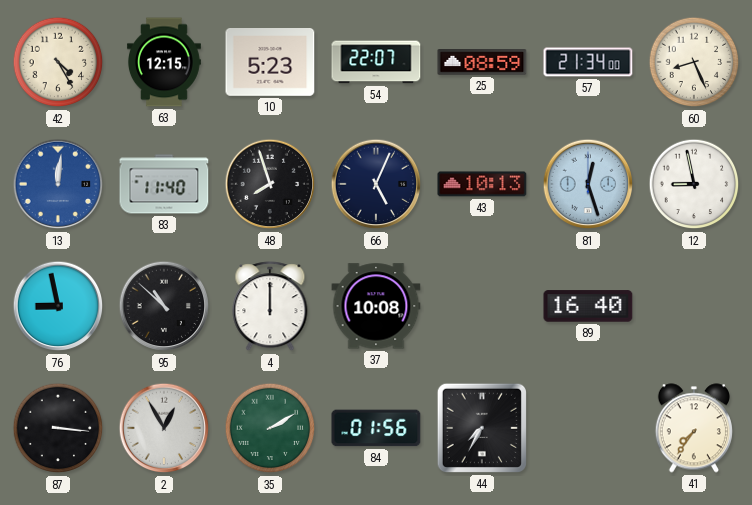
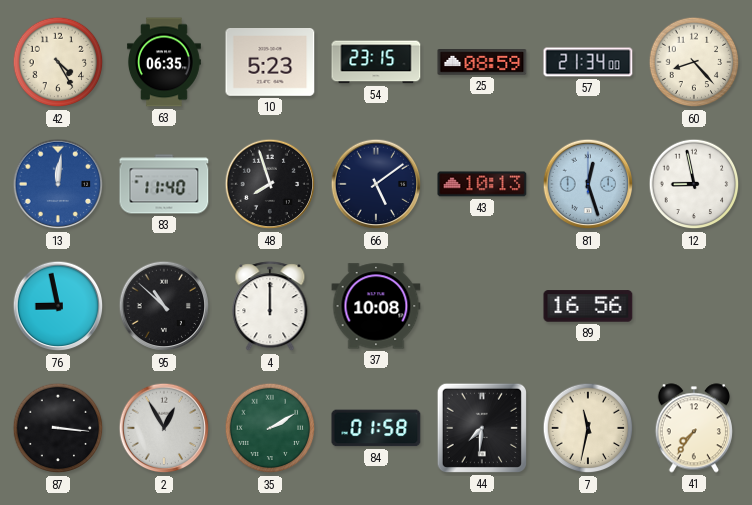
63: 12:15 -> 06:35
54: 22:07 -> 23:15
60: 8:26 -> 8:23
66: 5:04 -> 5:09
89: 16:40 -> 16:56
84: 01:56 -> 01:58
44: 7:35 -> 7:31
7: none -> 11:32
